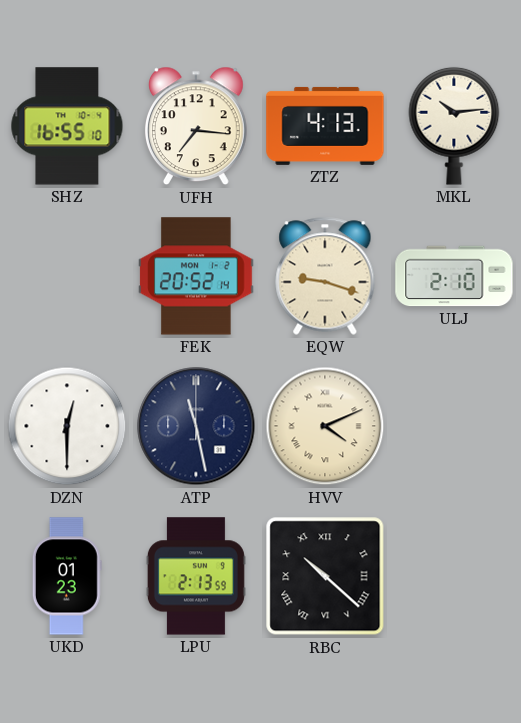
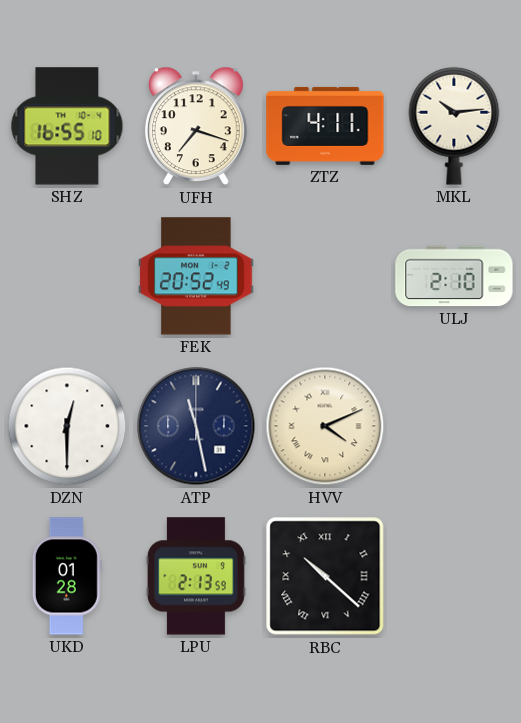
UFH: 7:16 -> 7:18
ZTZ: 4:13 -> 4:11
FEK: 20:52:14 -> 20:52:49
EQW: 9:18 -> none
UKD: 01:23 -> 01:28
